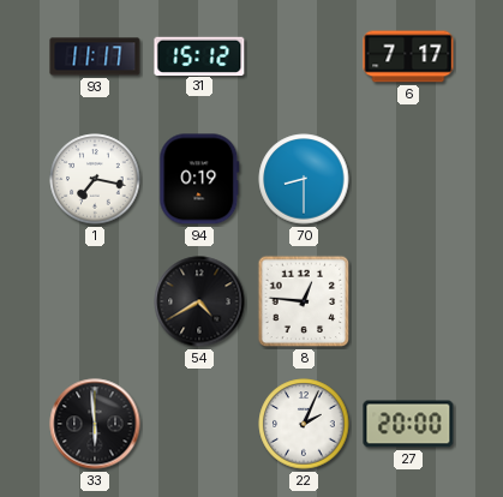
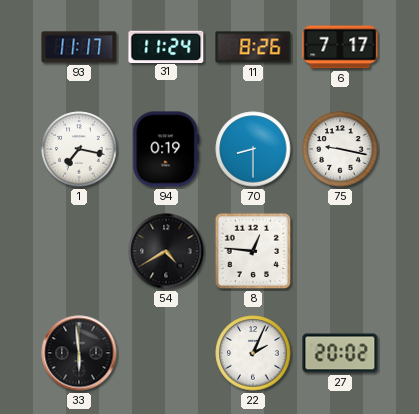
31: 15:12 -> 11:24
11: none -> 8:26
75: none -> 9:17
27: 20:00 -> 20:02
